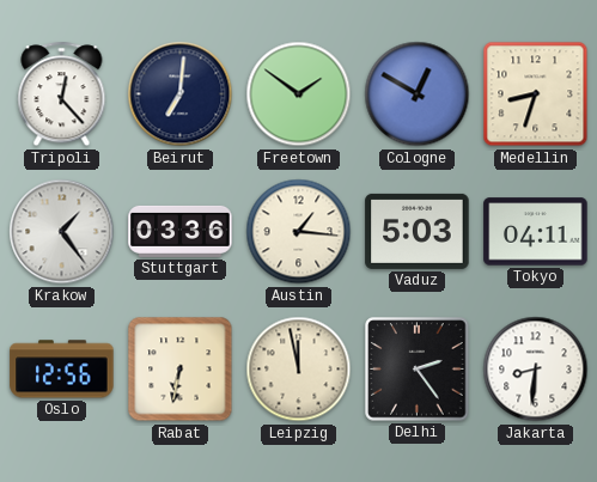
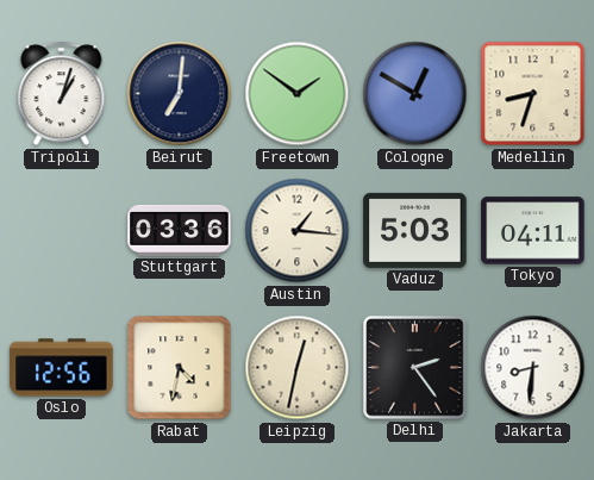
Tripoli: 12:23 -> 1:03
Krakow: 1:24 -> none
Rabat: 6:32 -> 4:32
Leipzig: 11:58 -> 12:32
